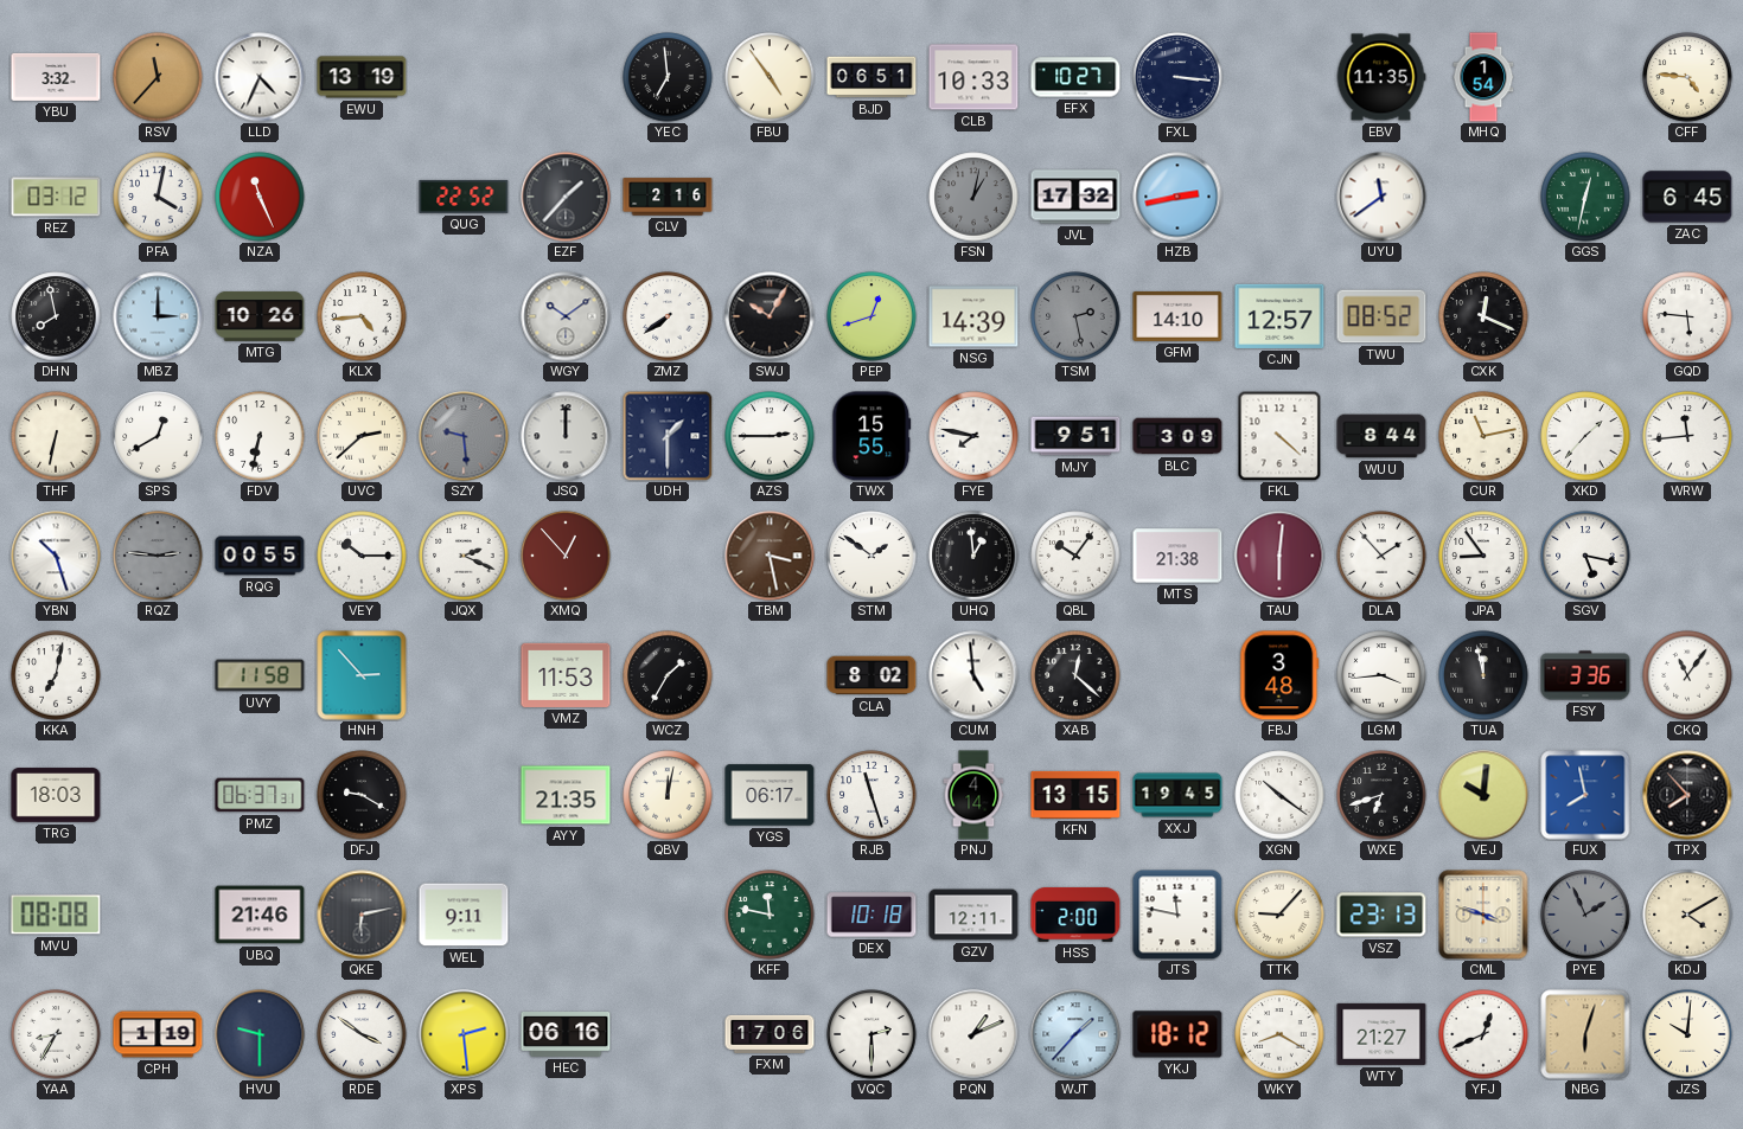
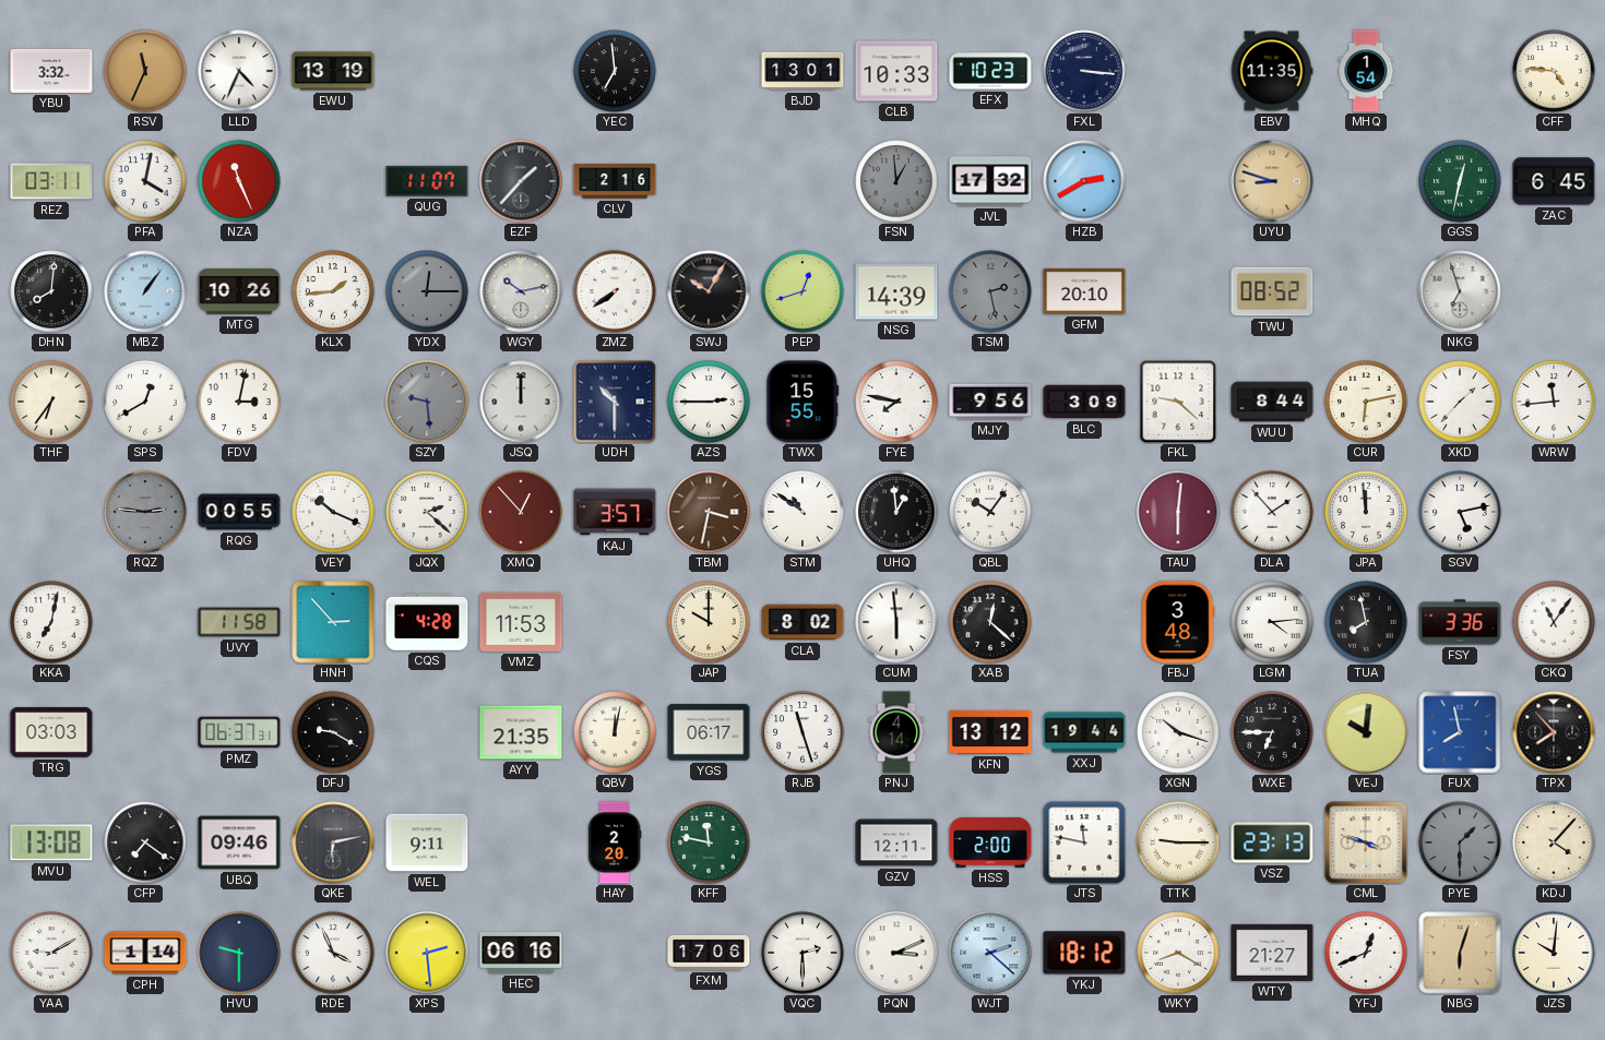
RSV: 11:37 -> 11:34
FBU: 4:54 -> none
BJD: 06:51 -> 13:01
EFX: 10:27 -> 10:23
REZ: 03:12 -> 03:11
QUG: 22:52 -> 11:07
FSN: 1:02 -> 12:59
HZB: 2:43 -> 2:40
UYU: 11:39 -> 8:48
UYU dial: white -> champagne
DHN: 7:58 -> 8:01
MBZ: 3:00 -> 1:06
KLX: 4:44 -> 1:44
YDX: none -> 12:15
WGY: 10:09 -> 10:13
GFM: 14:10 -> 20:10
CJN: 12:57 -> none
CXK: 12:19 -> none
NKG: none -> 6:57
GQD: 5:46 -> none
THF: 6:32 -> 6:36
FDV: 6:32 -> 3:02
UVC: 2:38 -> none
UDH: 1:30 -> 10:30
MJY: 9:51 -> 9:56
FKL: 4:22 -> 9:22
CUR: 11:13 -> 6:13
YBN: 10:27 -> none
VEY: 10:15 -> 10:19
JQX: 2:19 -> 2:22
KAJ: none -> 3:57
TBM: 3:28 -> 3:32
STM: 1:51 -> 10:51
MTS: 21:38 -> none
JPA: 8:54 -> 11:59
SGV: 5:17 -> 5:13
CQS: none -> 4:28
WCZ: 1:35 -> none
JAP: none -> 10:00
CUM: 4:59 -> 5:59
LGM: 3:44 -> 4:14
TUA: 11:58 -> 7:58
TRG: 18:03 -> 03:03
KFN: 13:15 -> 13:12
XXJ: 19:45 -> 19:44
XGN: 10:21 -> 10:18
WXE: 6:42 -> 6:45
MVU: 08:08 -> 13:08
CFP: none -> 7:21
UBQ: 21:46 -> 09:46
HAY: none -> 2:20
DEX: 10:18 -> none
TTK: 9:07 -> 9:15
PYE: 1:56 -> 1:30
KDJ: 4:10 -> 4:07
YAA: 8:35 -> 9:10
CPH: 1:19 -> 1:14
RDE: 3:51 -> 3:56
PQN: 1:11 -> 3:11
WJT: 1:37 -> 2:22
